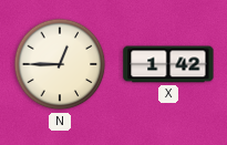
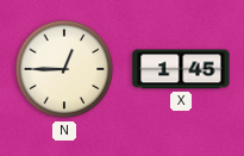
X: 1:42 -> 1:45
